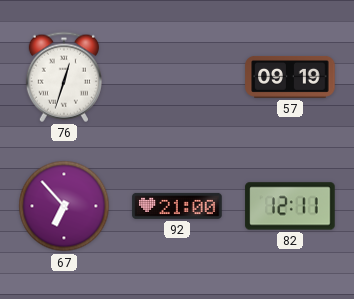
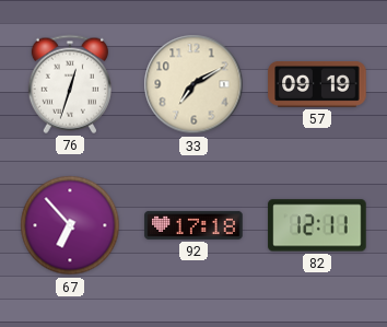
33: none -> 7:10
92: 21:00 -> 17:18
